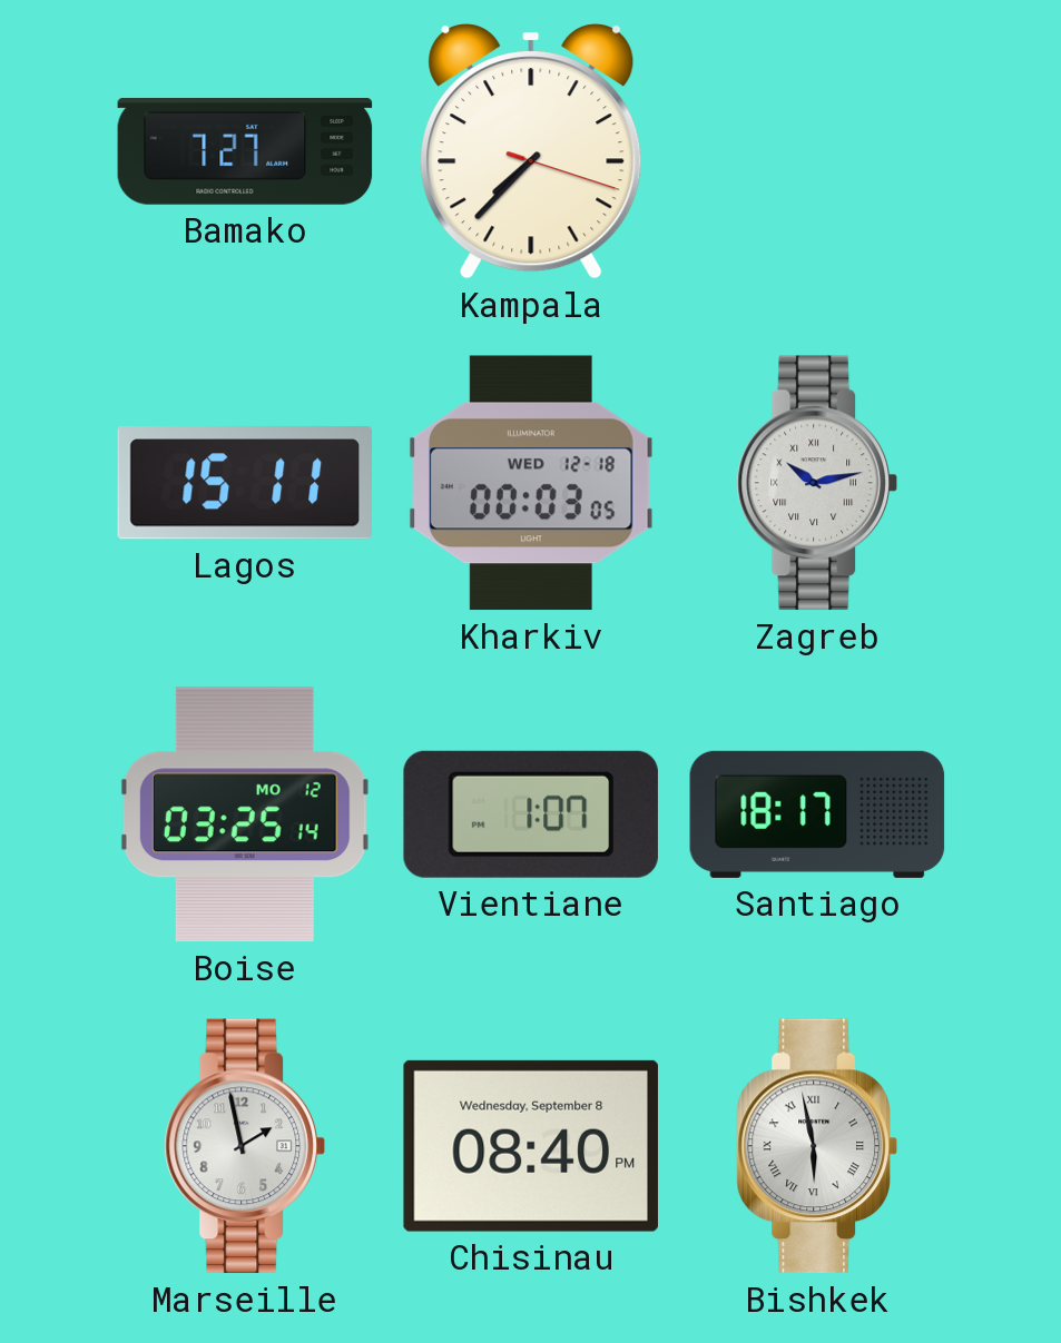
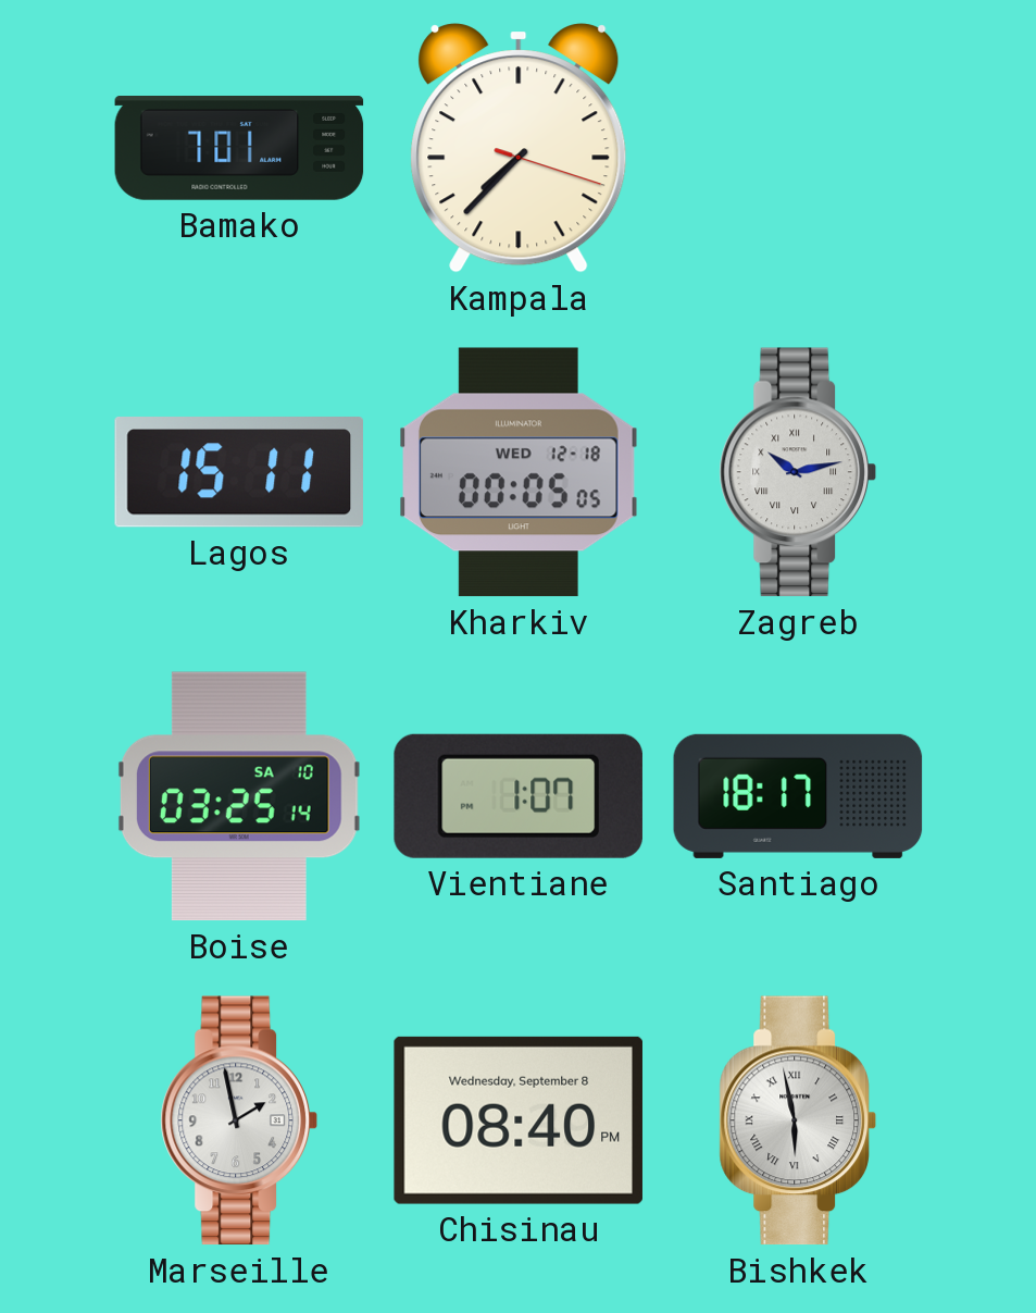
Bamako: 7:27 -> 7:01
Kharkiv: 00:03 -> 00:05
Boise date: MO 12 -> SA 10
